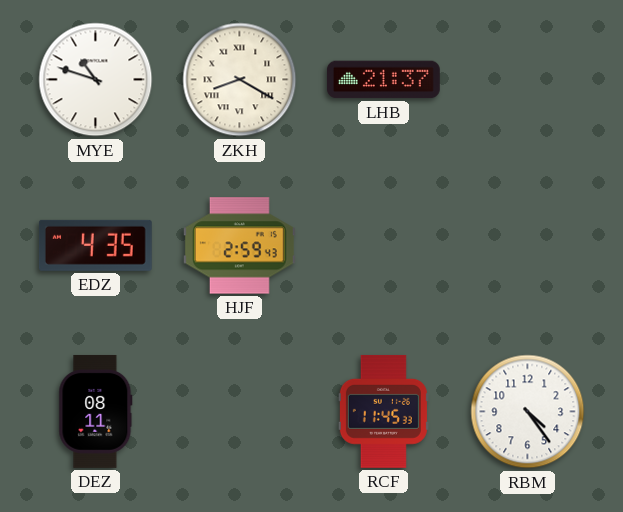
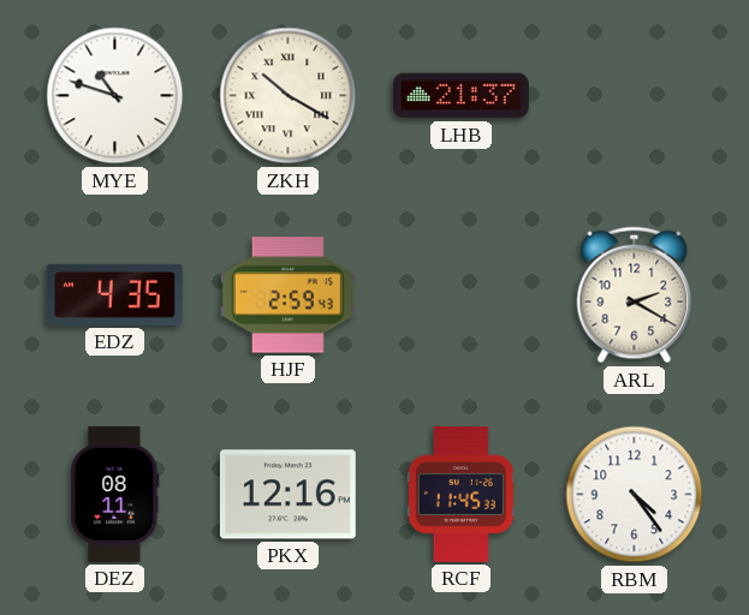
ZKH: 8:20 -> 10:20
ARL: none -> 2:20
PKX: none -> 12:16
